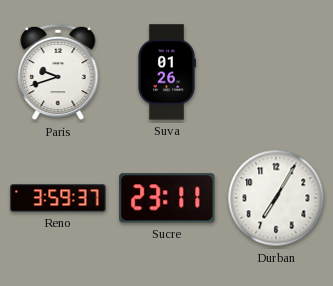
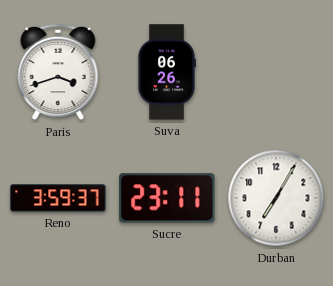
Paris: 9:42 -> 3:42
Suva: 01:26 -> 06:26
